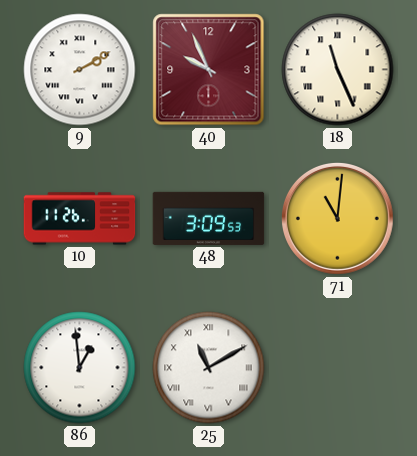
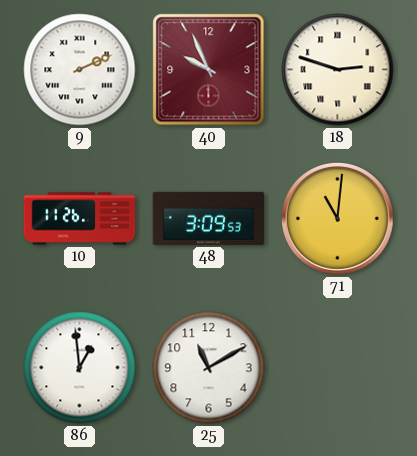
9: 2:10 -> 2:11
18: 11:26 -> 2:48
25 numerals: Roman -> Arabic
